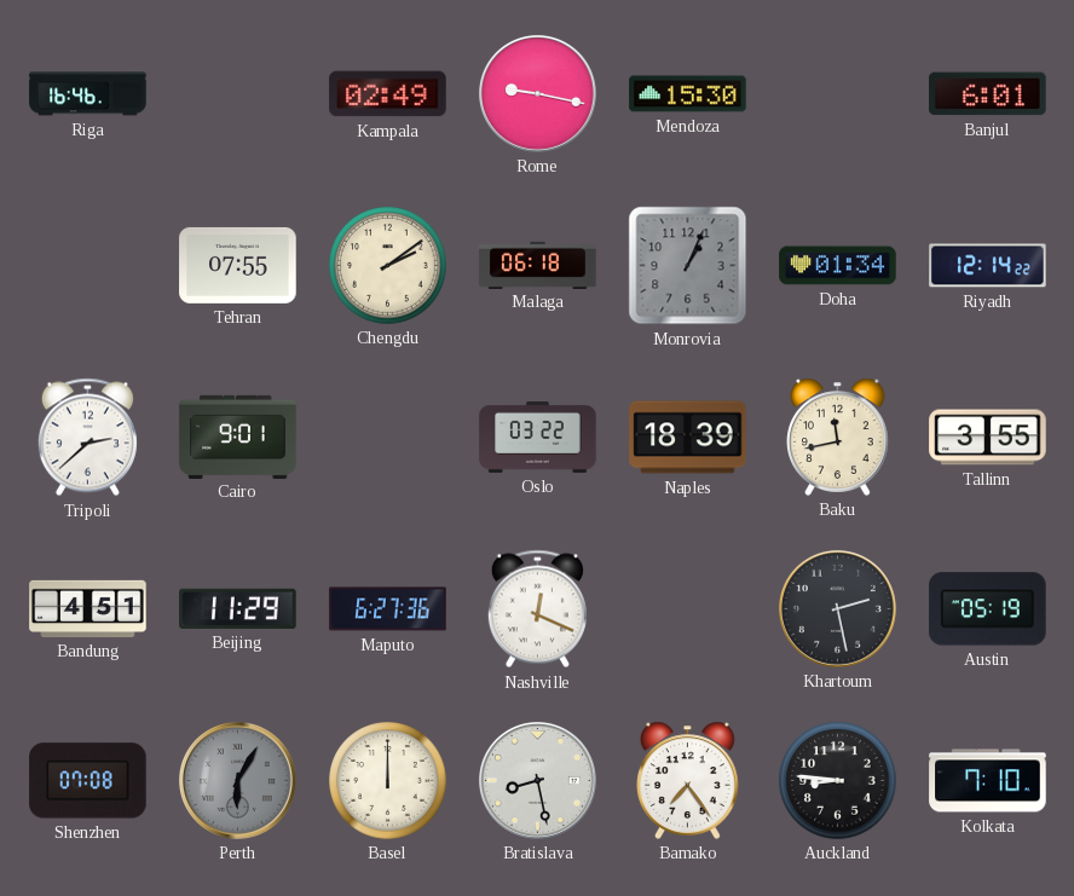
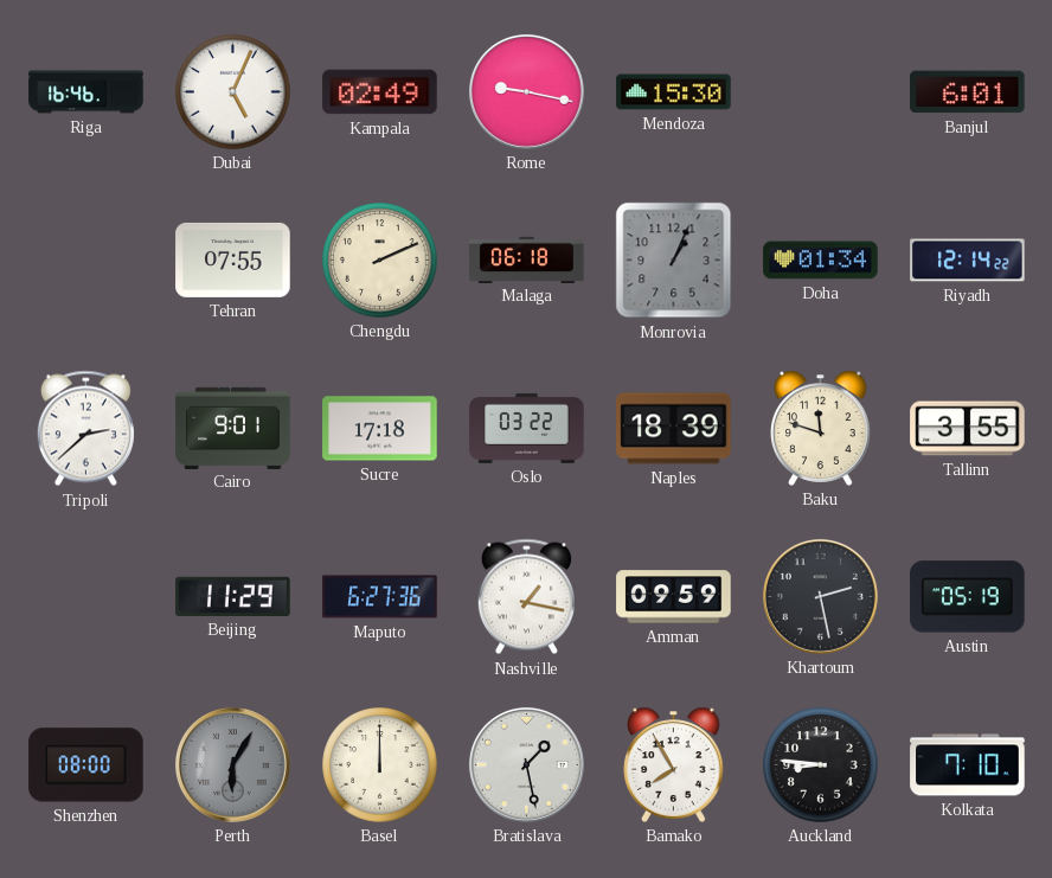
Dubai: none -> 5:04
Chengdu: 2:09 -> 2:11
Sucre: none -> 17:18
Baku: 11:43 -> 11:48
Bandung: 4:51 -> none
Nashville: 12:19 -> 1:17
Amman: none -> 09:59
Shenzhen: 07:08 -> 08:00
Bratislava: 8:28 -> 1:28
Bamako: 7:24 -> 7:55
